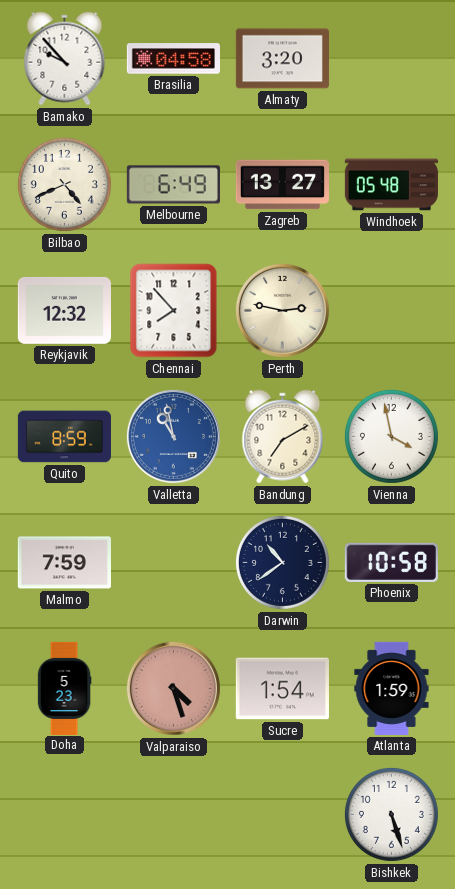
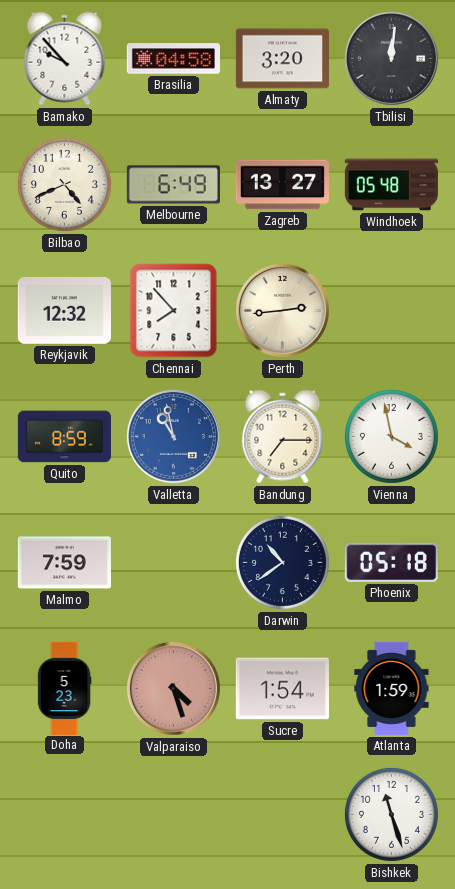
Tbilisi: none -> 12:01
Perth: 2:47 -> 2:44
Bandung: 7:10 -> 7:15
Phoenix: 10:58 -> 05:18
Bishkek: 5:27 -> 11:27
